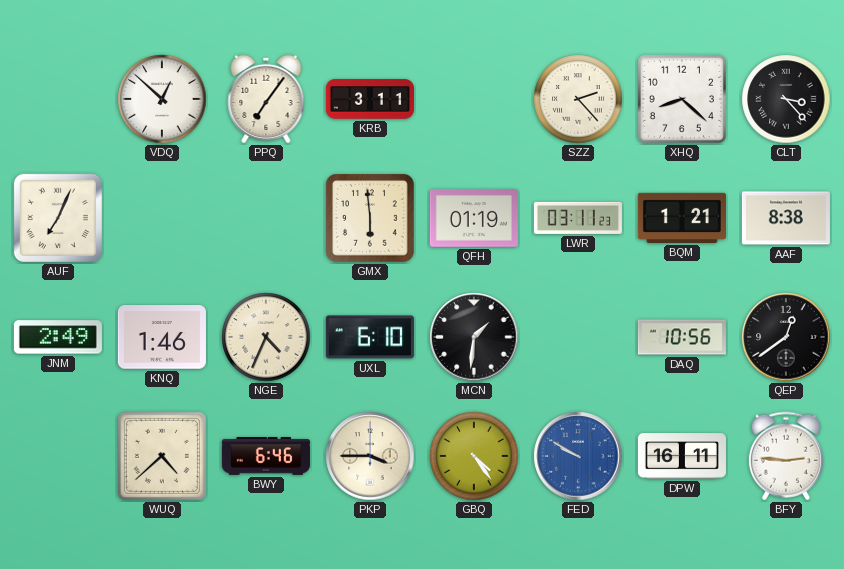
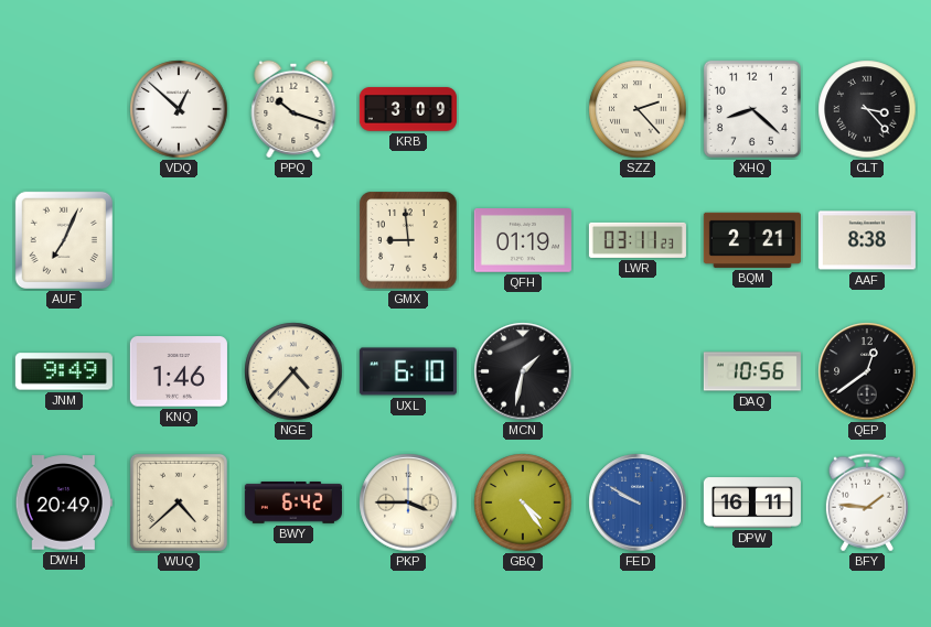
PPQ: 7:06 -> 10:18
KRB: 3:11 -> 3:09
GMX: 5:59 -> 8:59
BQM: 1:21 -> 2:21
JNM: 2:49 -> 9:49
NGE: 4:34 -> 4:37
MCN: 1:31 -> 1:32
DWH: none -> 20:49
BWY: 6:46 -> 6:42
BFY: 2:46 -> 1:46
